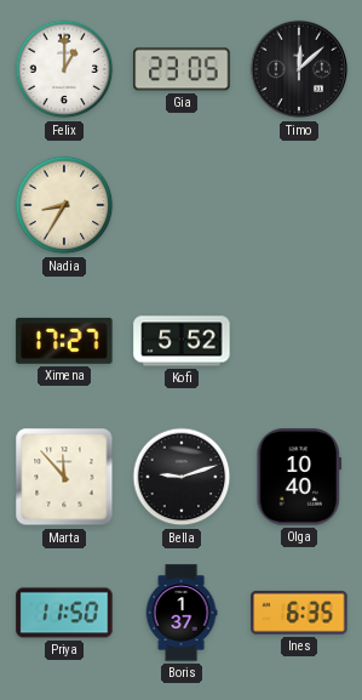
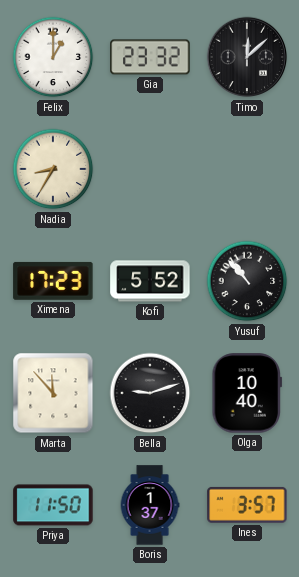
Gia: 23:05 -> 23:32
Ximena: 17:27 -> 17:23
Yusuf: none -> 10:53
Ines: 6:35 -> 3:57
